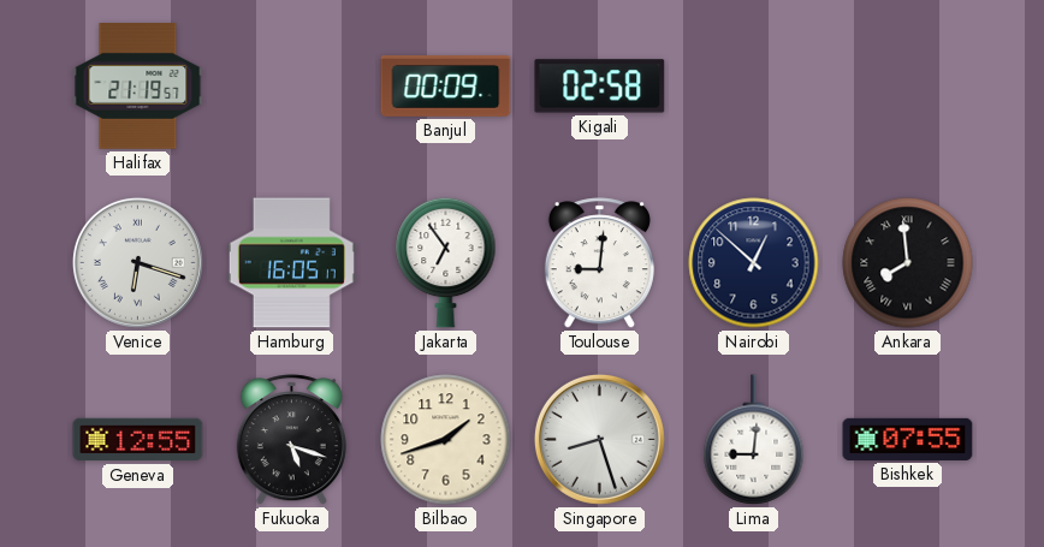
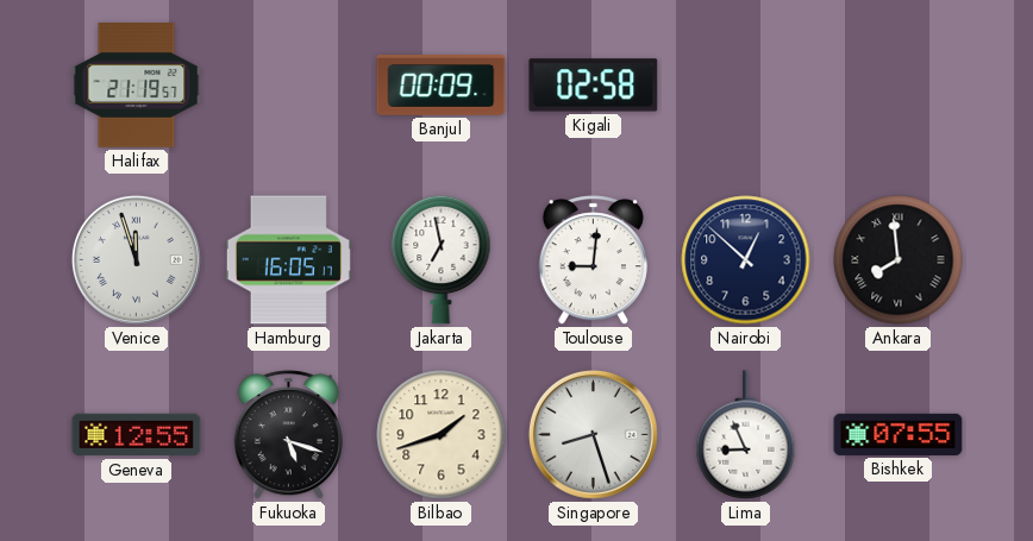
Venice: 6:18 -> 11:57
Jakarta: 6:54 -> 6:58
Lima: 9:01 -> 8:56
